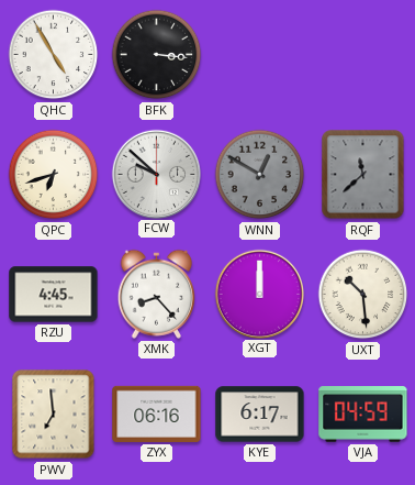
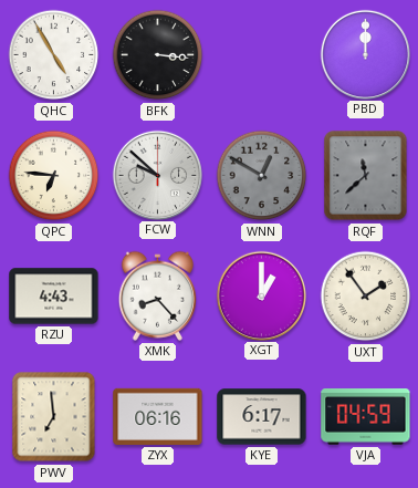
PBD: none -> 12:00
QPC: 6:42 -> 6:46
RZU: 4:45 -> 4:43
XGT: 12:00 -> 1:00
UXT: 10:29 -> 1:54
